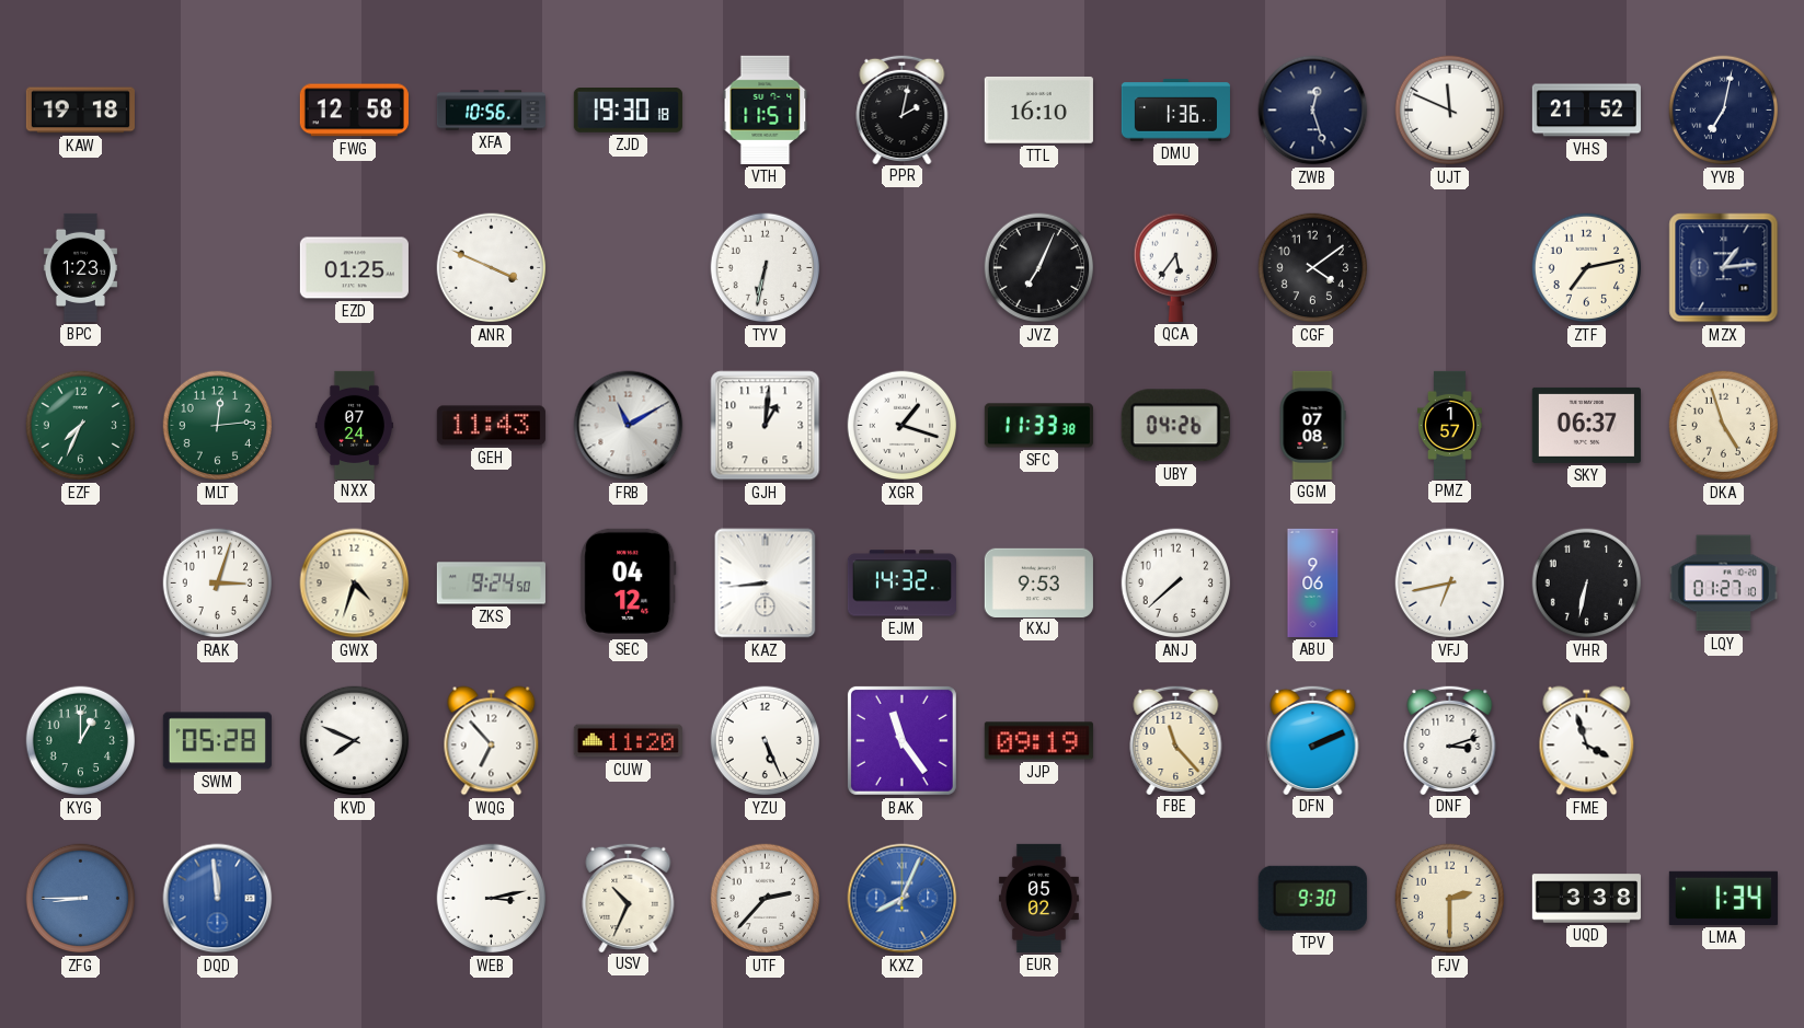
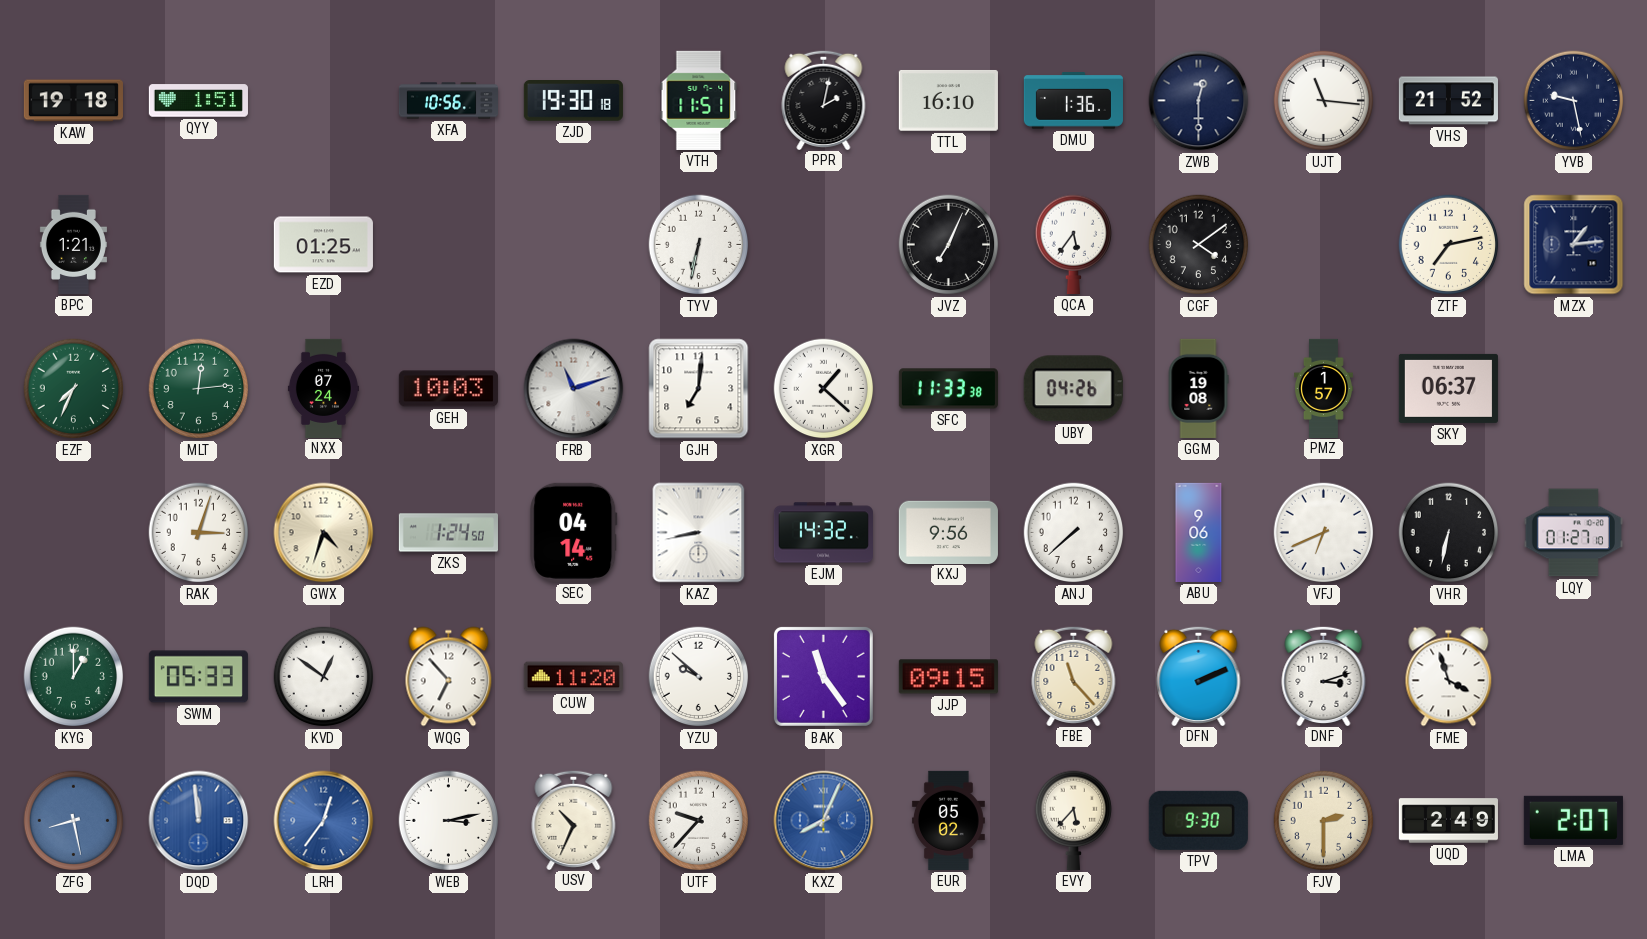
QYY: none -> 1:51
FWG: 12:58 -> none
ZWB: 12:27 -> 12:30
UJT: 11:49 -> 11:16
YVB: 7:02 -> 9:28
BPC: 1:23 -> 1:21
ANR: 3:49 -> none
GEH: 11:43 -> 10:03
FRB: 11:10 -> 11:12
GJH: 1:01 -> 7:01
XGR: 1:18 -> 1:22
GGM: 07:08 -> 19:08
DKA: 4:57 -> none
ZKS: 9:24 -> 1:24
SEC: 04:12 -> 04:14
KAZ: 8:44 -> 8:43
KXJ: 9:53 -> 9:56
VFJ: 6:43 -> 6:41
SWM: 05:28 -> 05:33
KVD: 7:49 -> 12:51
YZU: 5:26 -> 9:52
JJP: 09:19 -> 09:15
ZFG: 8:45 -> 8:28
LRH: none -> 12:36
UTF: 2:37 -> 9:37
EVY: none -> 5:37
UQD: 3:38 -> 2:49
LMA: 1:34 -> 2:07
